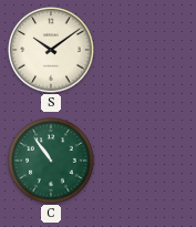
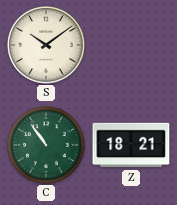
Z: none -> 18:21
